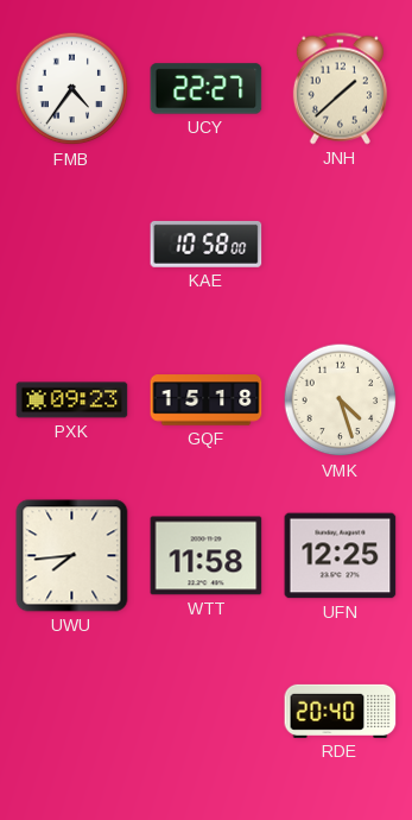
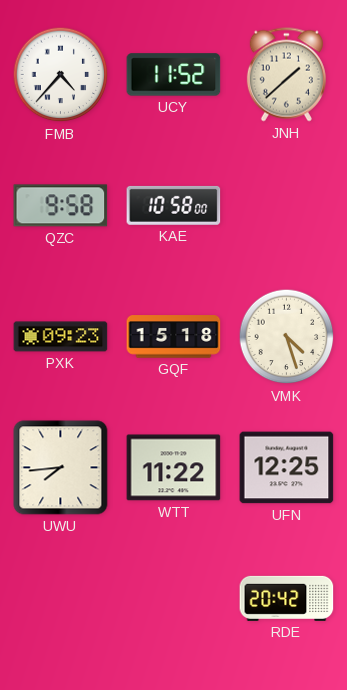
FMB: 4:36 -> 4:37
UCY: 22:27 -> 11:52
QZC: none -> 9:58
WTT: 11:58 -> 11:22
RDE: 20:40 -> 20:42
